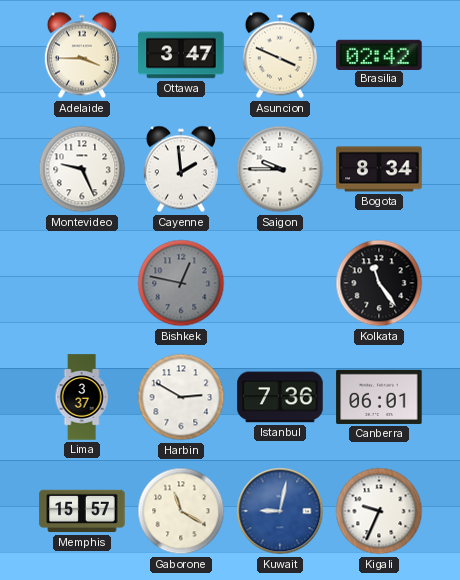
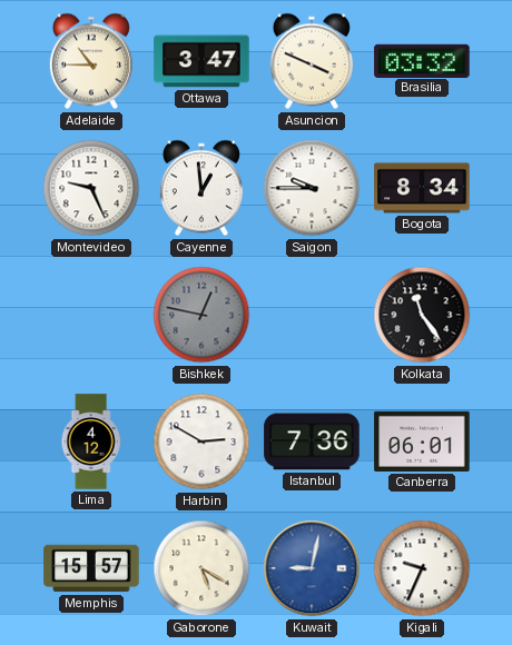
Adelaide: 3:45 -> 10:45
Brasilia: 02:42 -> 03:32
Cayenne: 1:59 -> 12:59
Lima: 3:37 -> 4:12
Gaborone: 11:20 -> 5:20
